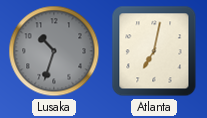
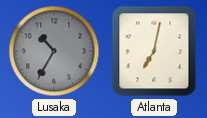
Lusaka: 10:33 -> 10:35
